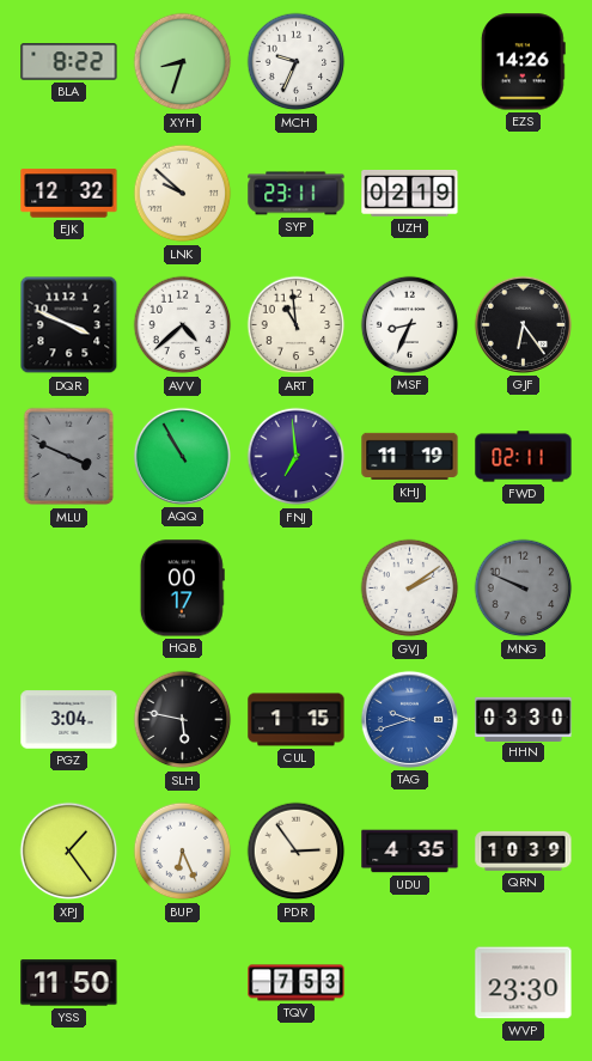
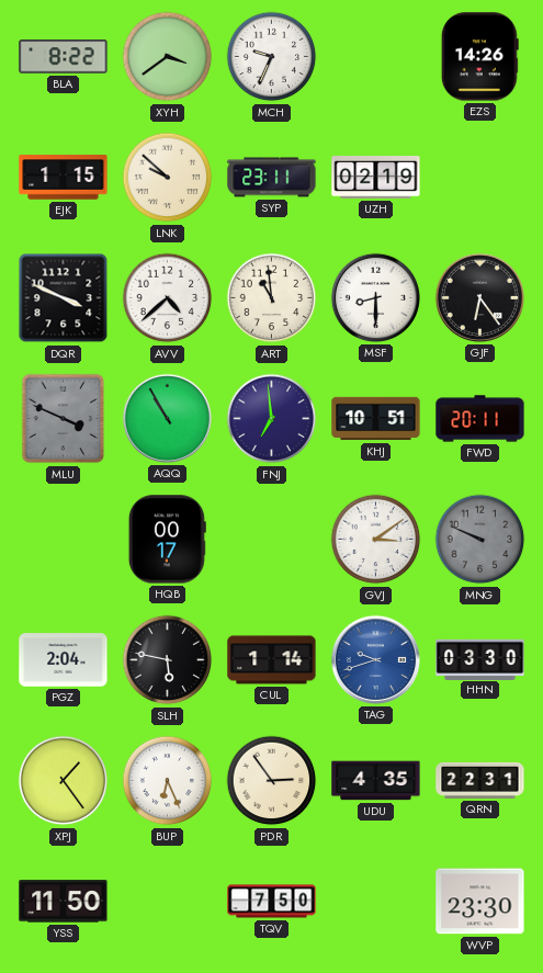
XYH: 8:33 -> 3:39
EJK: 12:32 -> 1:15
MSF: 8:34 -> 8:30
KHJ: 11:19 -> 10:51
FWD: 02:11 -> 20:11
GVJ: 2:09 -> 3:09
PGZ: 3:04 -> 2:04
CUL: 1:15 -> 1:14
QRN: 10:39 -> 22:31
TQV: 7:53 -> 7:50
